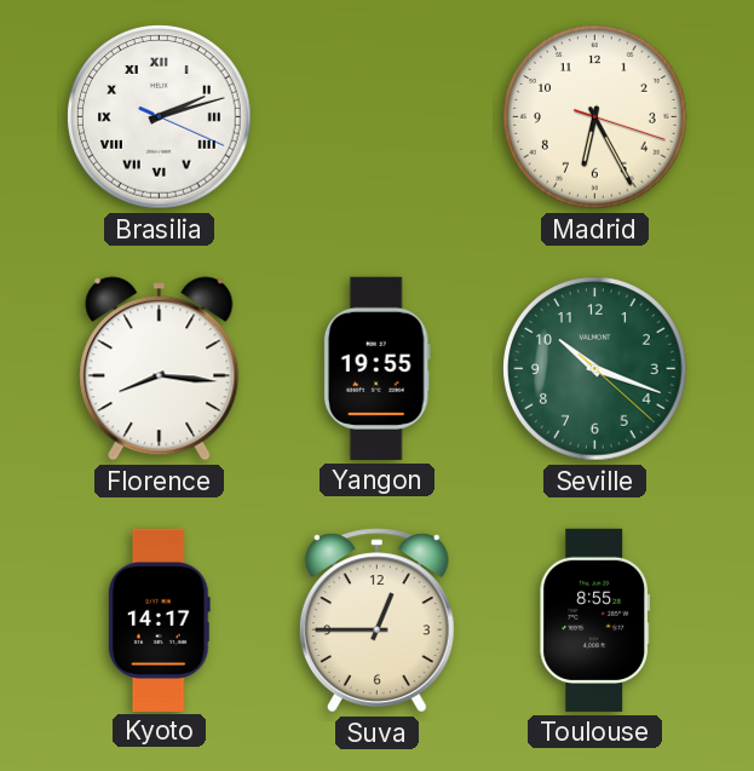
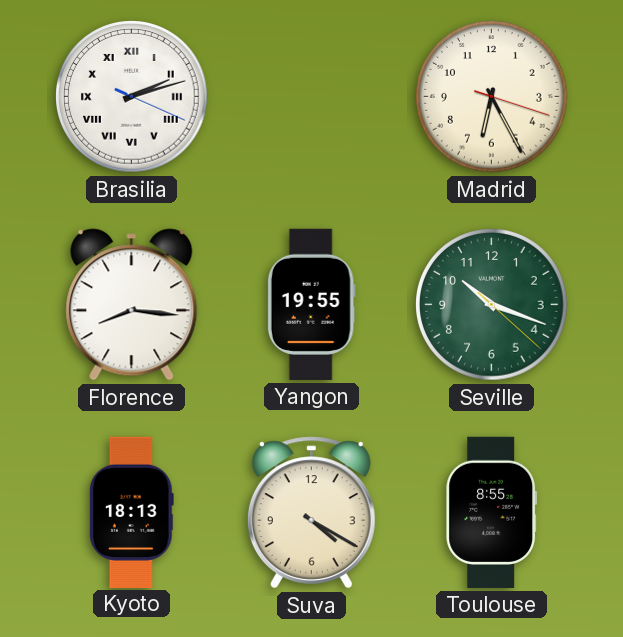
Kyoto: 14:17 -> 18:13
Suva: 12:45 -> 4:20
